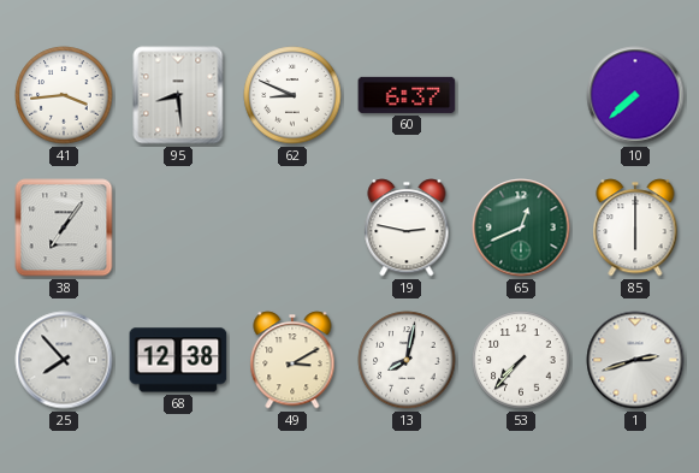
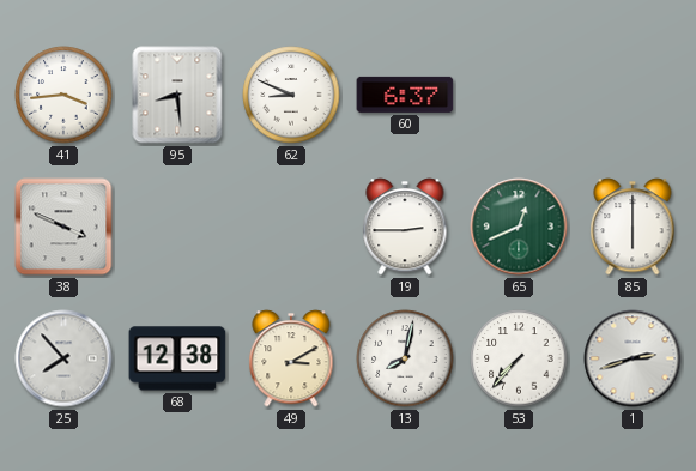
10: 7:38 -> none
38: 7:06 -> 3:49
19: 2:47 -> 2:45
